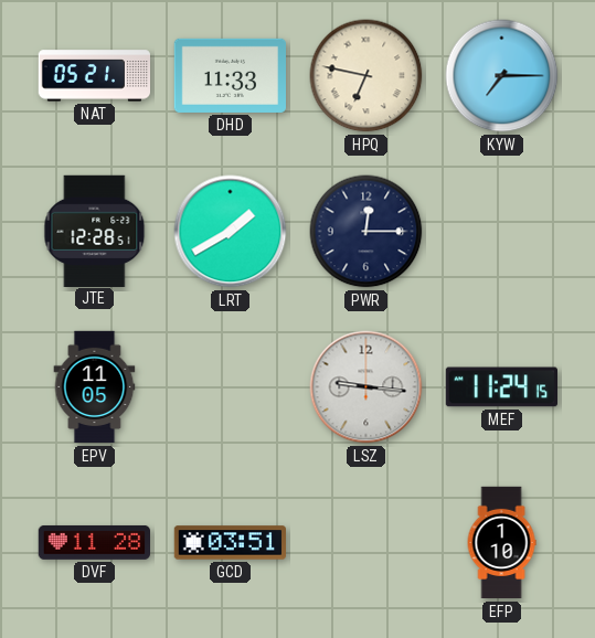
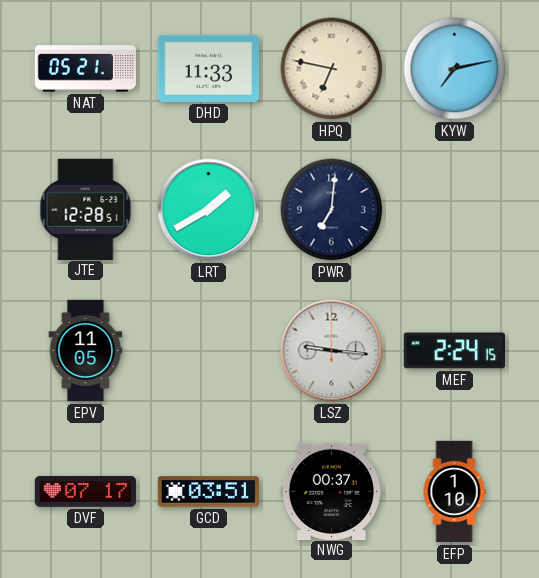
KYW: 7:15 -> 7:13
PWR: 12:15 -> 7:01
MEF: 11:24 -> 2:24
DVF: 11:28 -> 07:17
NWG: none -> 00:37
